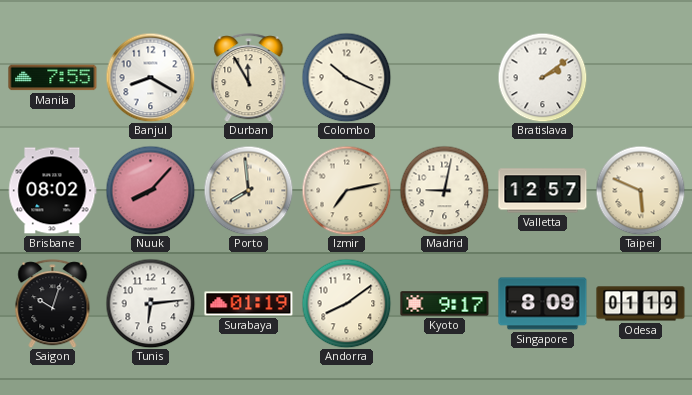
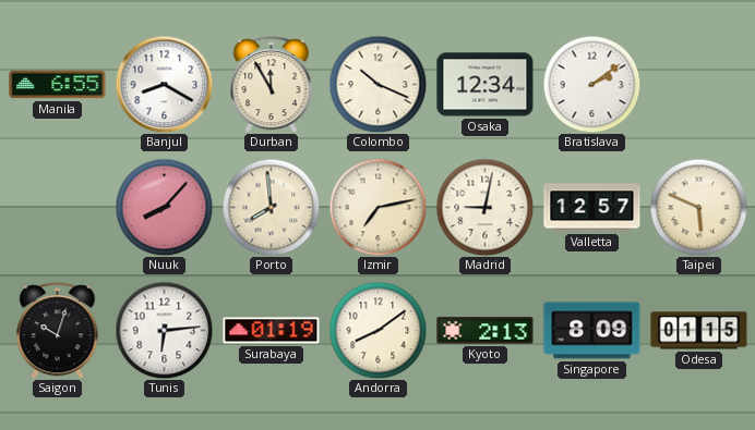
Manila: 7:55 -> 6:55
Osaka: none -> 12:34
Brisbane: 08:02 -> none
Kyoto: 9:17 -> 2:13
Odesa: 01:19 -> 01:15
